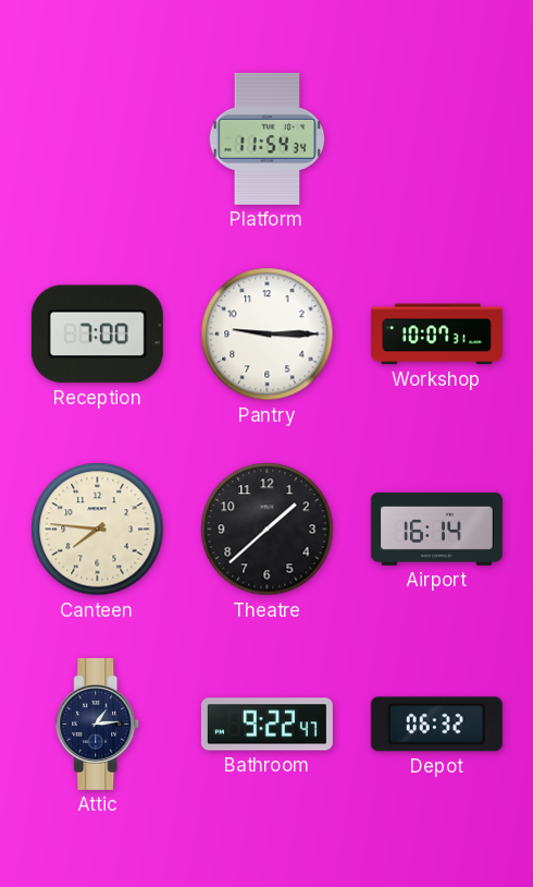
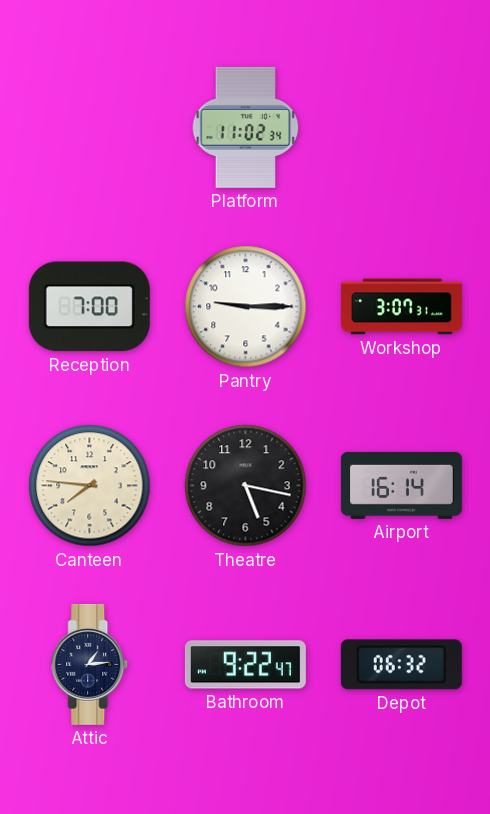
Platform: 11:54 -> 11:02
Workshop: 10:07 -> 3:07
Theatre: 1:38 -> 5:17
